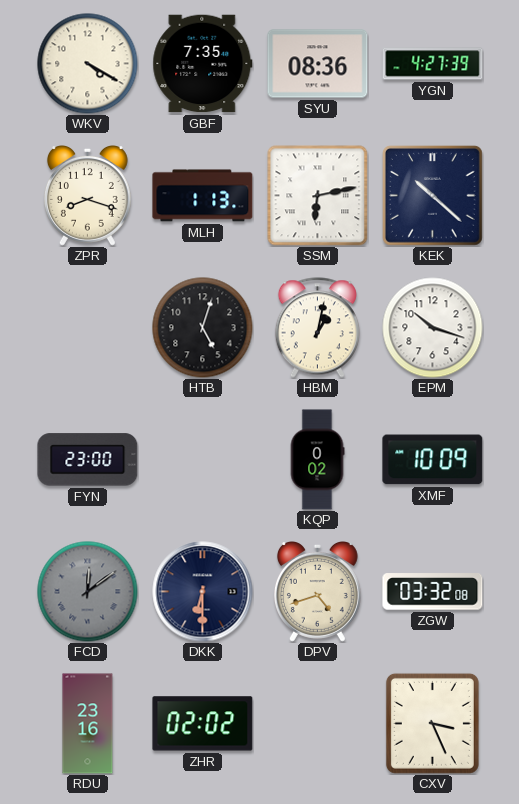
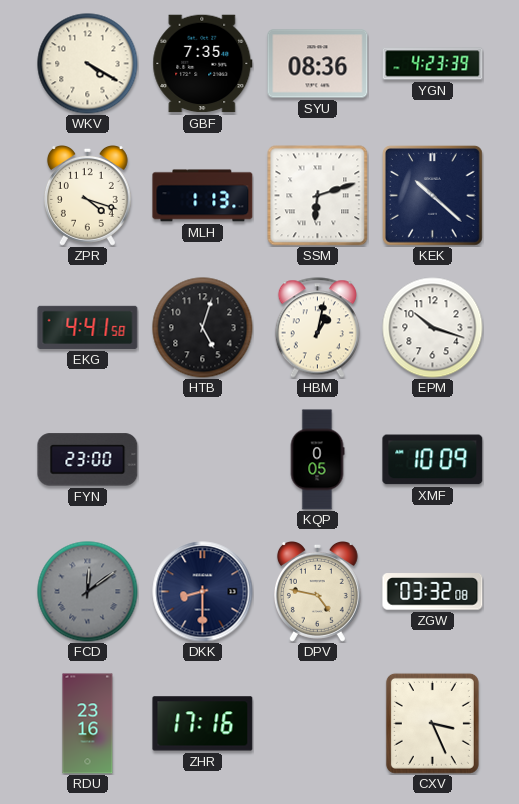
YGN: 4:27 -> 4:23
ZPR: 8:18 -> 4:18
SSM: 6:13 -> 6:12
EKG: none -> 4:41
KQP: 0:02 -> 0:05
DKK: 6:30 -> 8:30
DPV: 4:42 -> 4:47
ZHR: 02:02 -> 17:16
